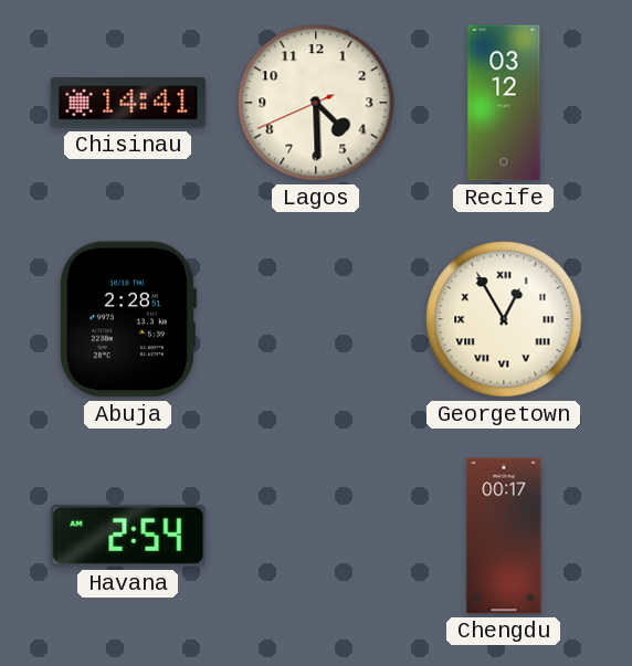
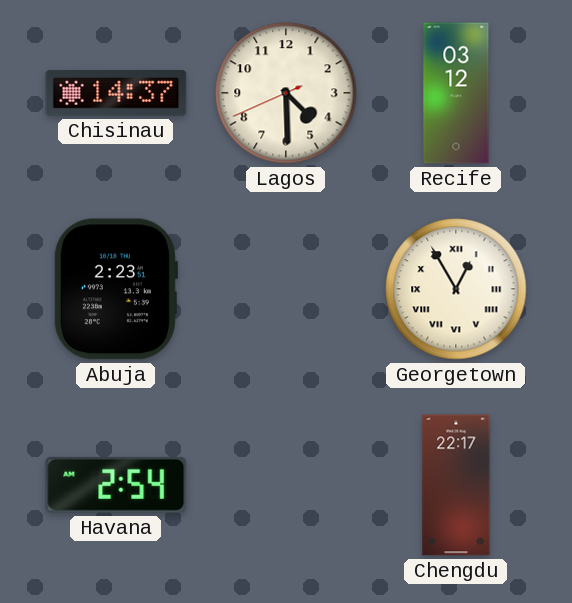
Chisinau: 14:41 -> 14:37
Abuja: 2:28 -> 2:23
Chengdu: 00:17 -> 22:17
